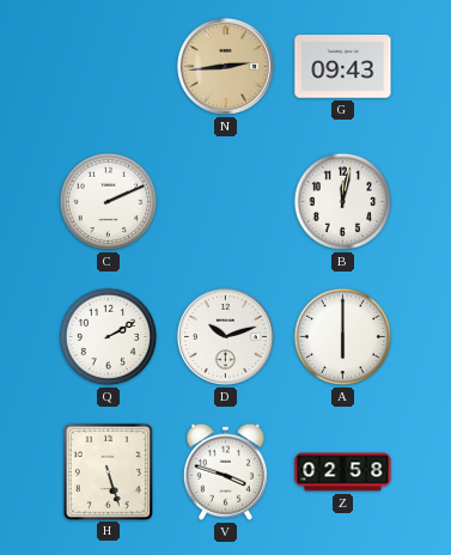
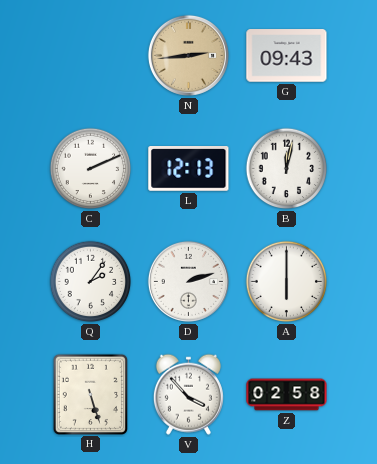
L: none -> 12:13
Q: 2:10 -> 2:06
D: 10:12 -> 2:12
V: 3:48 -> 3:53
